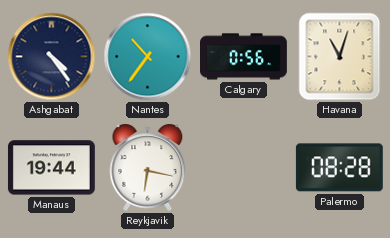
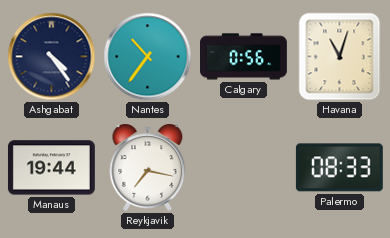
Reykjavik: 6:17 -> 7:17
Palermo: 08:28 -> 08:33
